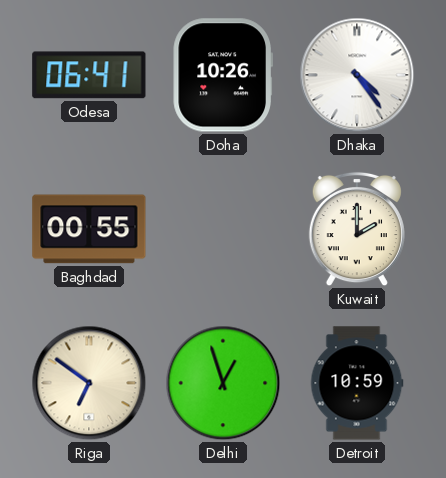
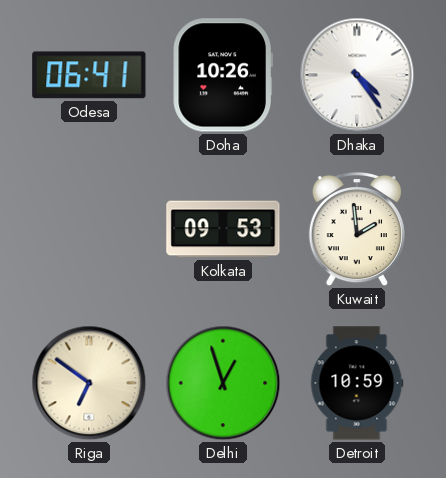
Baghdad: 00:55 -> none
Kolkata: none -> 09:53
Kuwait: 2:00 -> 1:59
